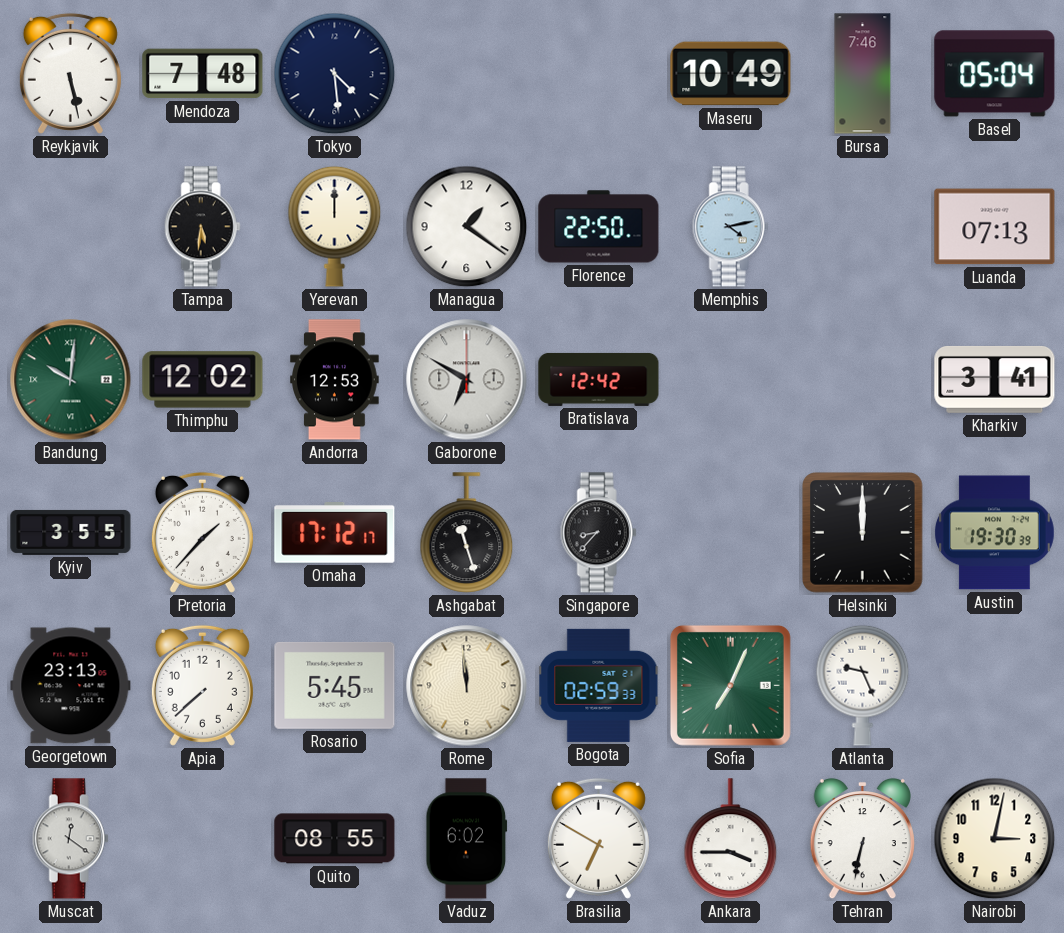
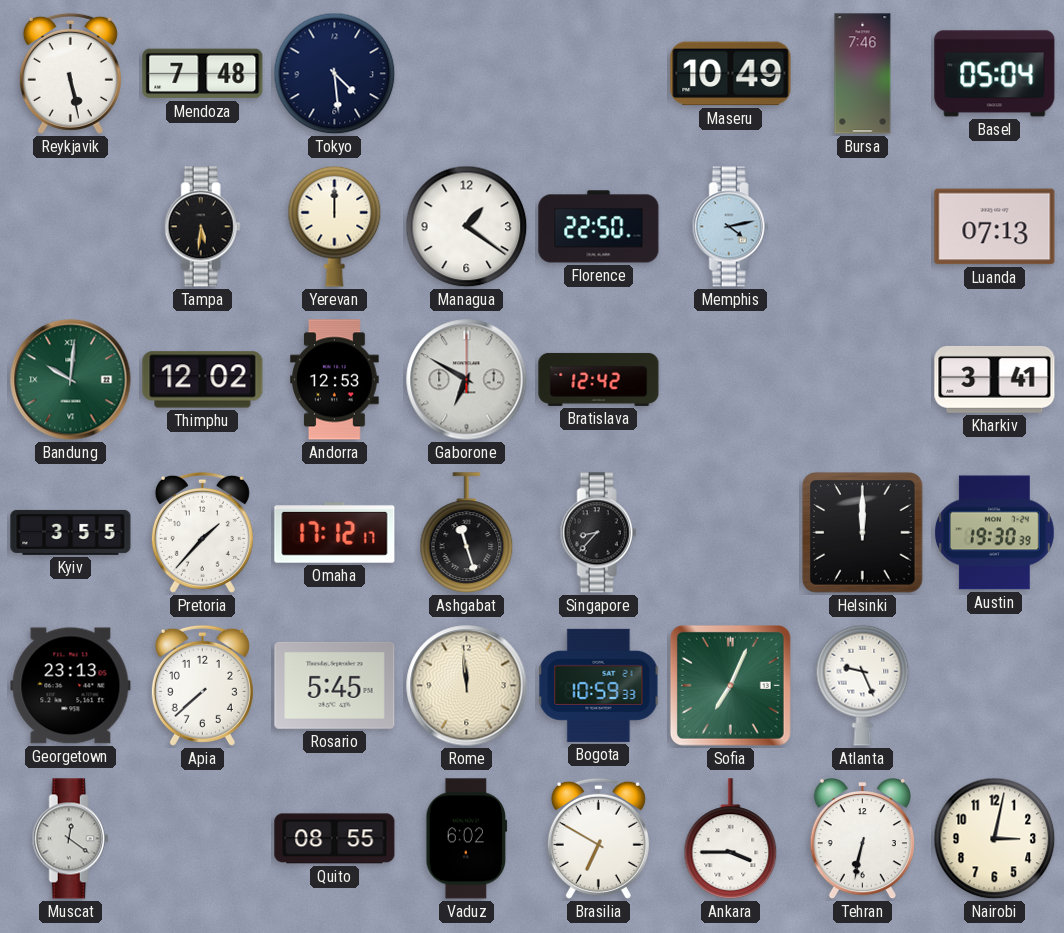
Bogota: 02:59 -> 10:59
